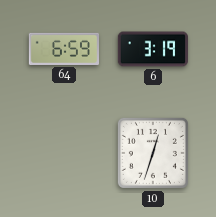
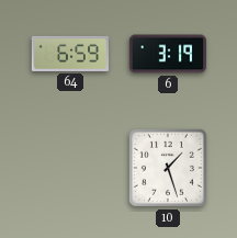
10: 12:33 -> 1:27
